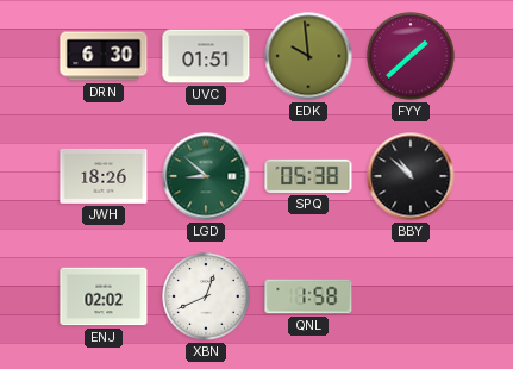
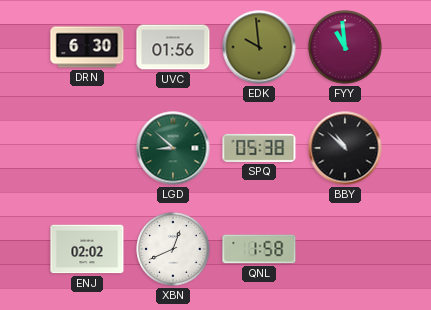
UVC: 01:51 -> 01:56
FYY: 1:38 -> 10:59
JWH: 18:26 -> none
